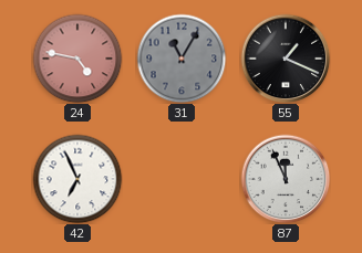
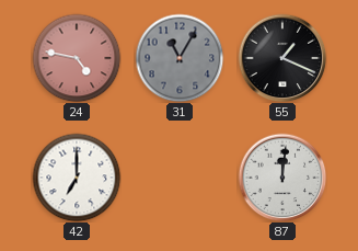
42: 6:56 -> 7:00
87: 11:56 -> 12:01
